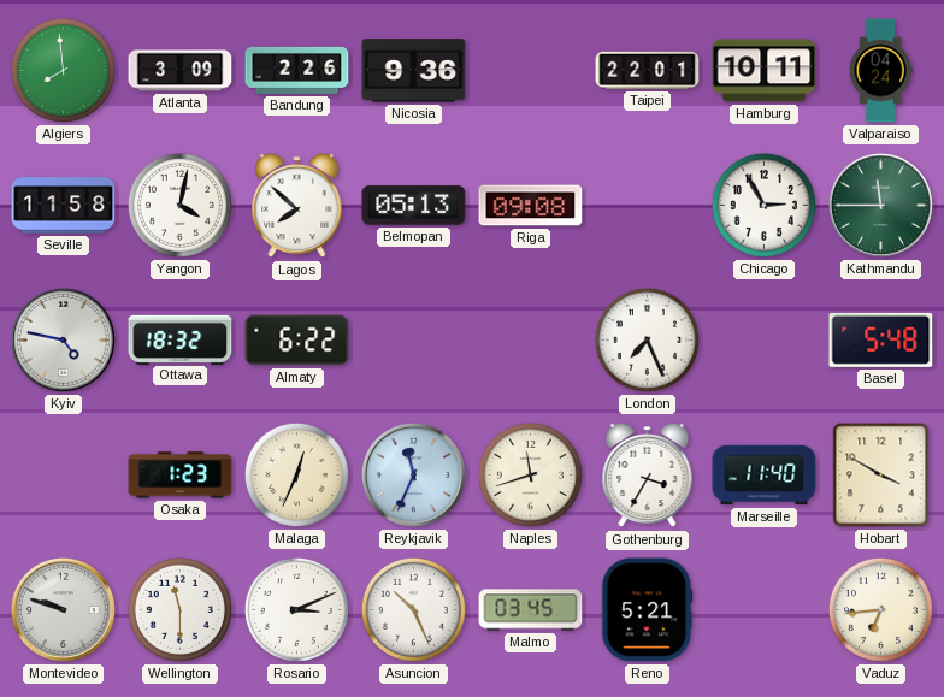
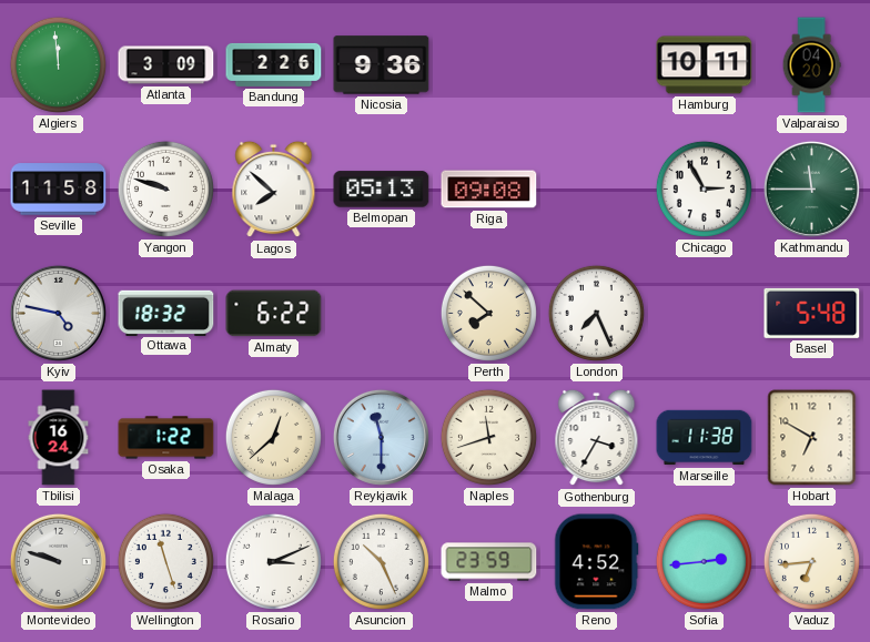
Algiers: 7:59 -> 11:59
Taipei: 22:01 -> none
Valparaiso: 04:24 -> 04:20
Yangon: 4:02 -> 9:48
Perth: none -> 7:52
Tbilisi: none -> 16:24
Osaka: 1:23 -> 1:22
Malaga: 12:34 -> 12:38
Reykjavik: 11:34 -> 11:30
Marseille: 11:40 -> 11:38
Hobart: 3:50 -> 6:50
Wellington: 11:30 -> 11:27
Malmo: 03:45 -> 23:59
Reno: 5:21 -> 4:52
Sofia: none -> 2:44
